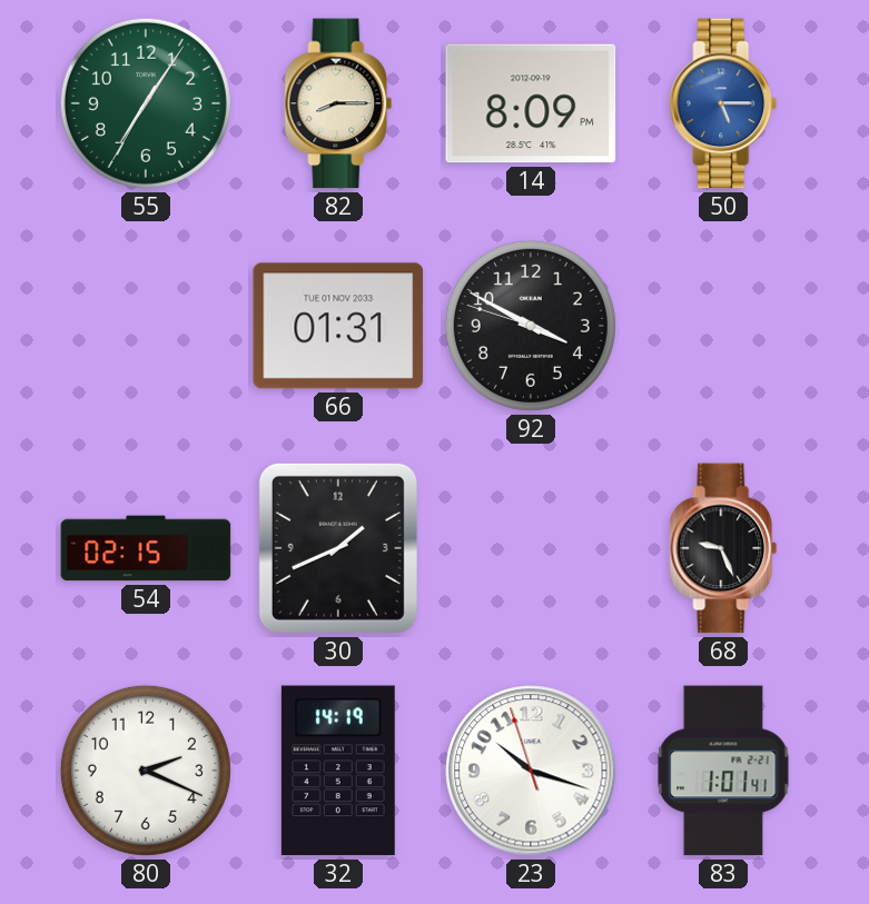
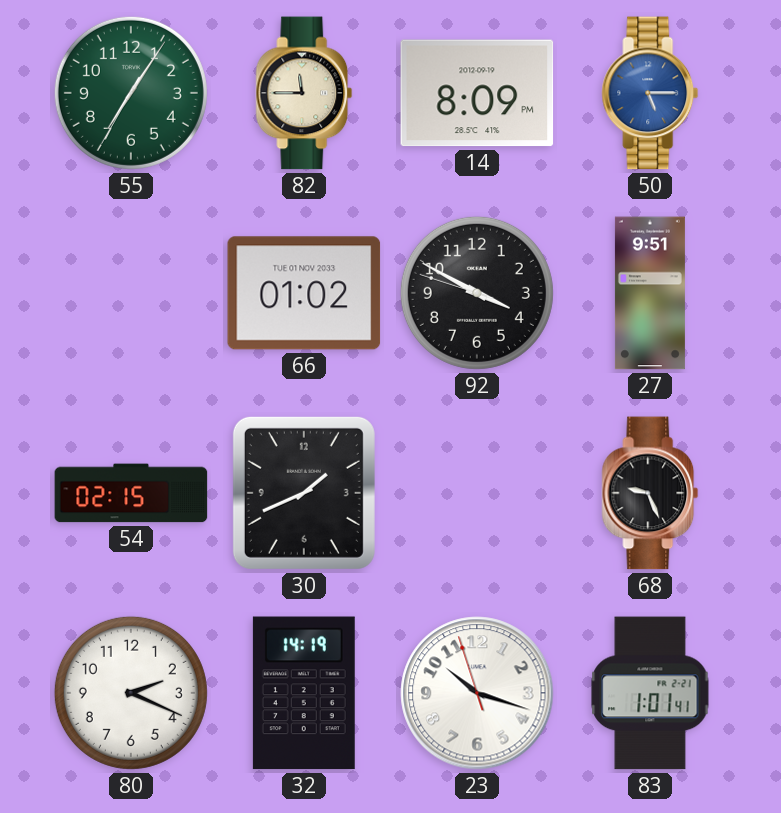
82: 8:15 -> 11:45
66: 01:31 -> 01:02
27: none -> 9:51
